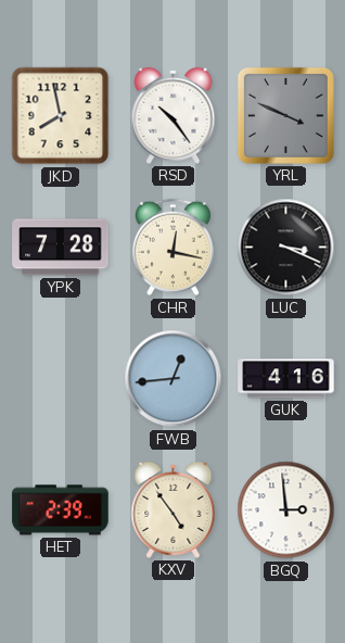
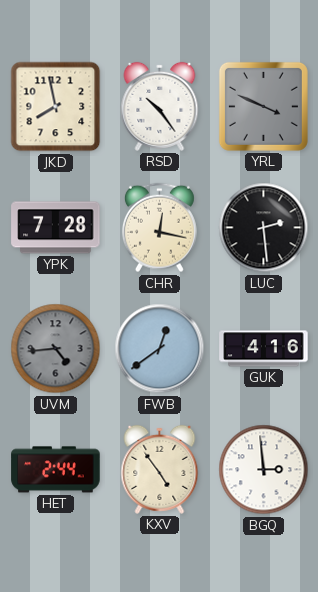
LUC: 3:19 -> 2:29
UVM: none -> 4:44
FWB: 12:44 -> 12:39
HET: 2:39 -> 2:44
